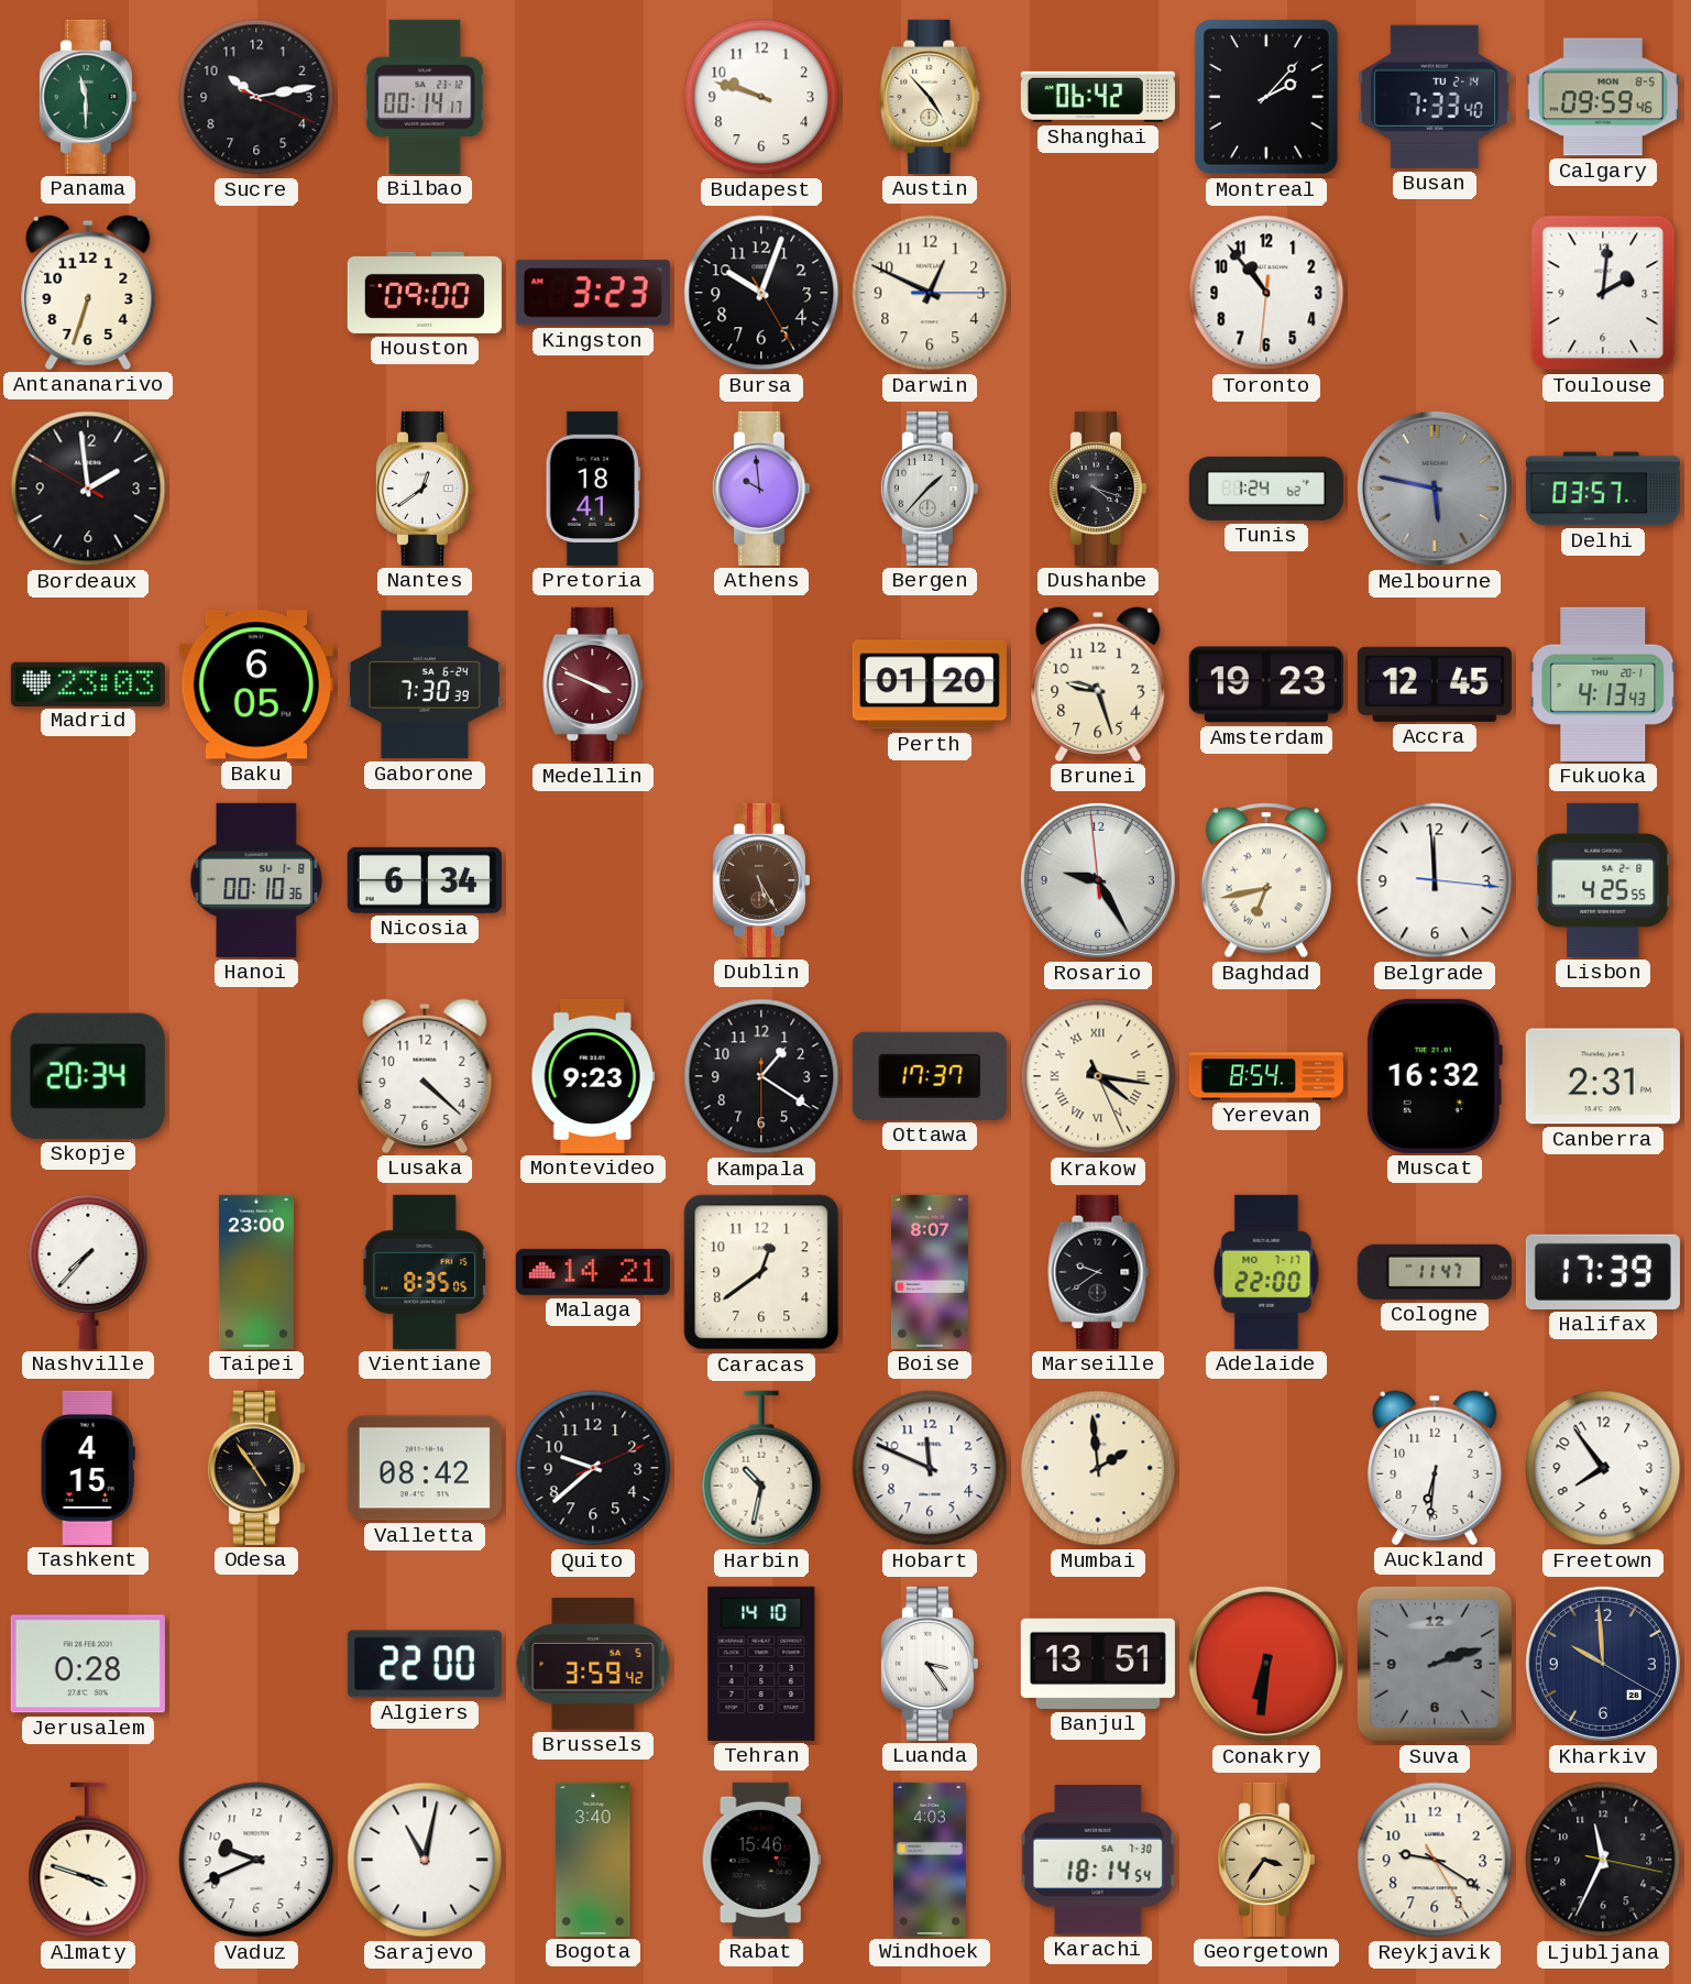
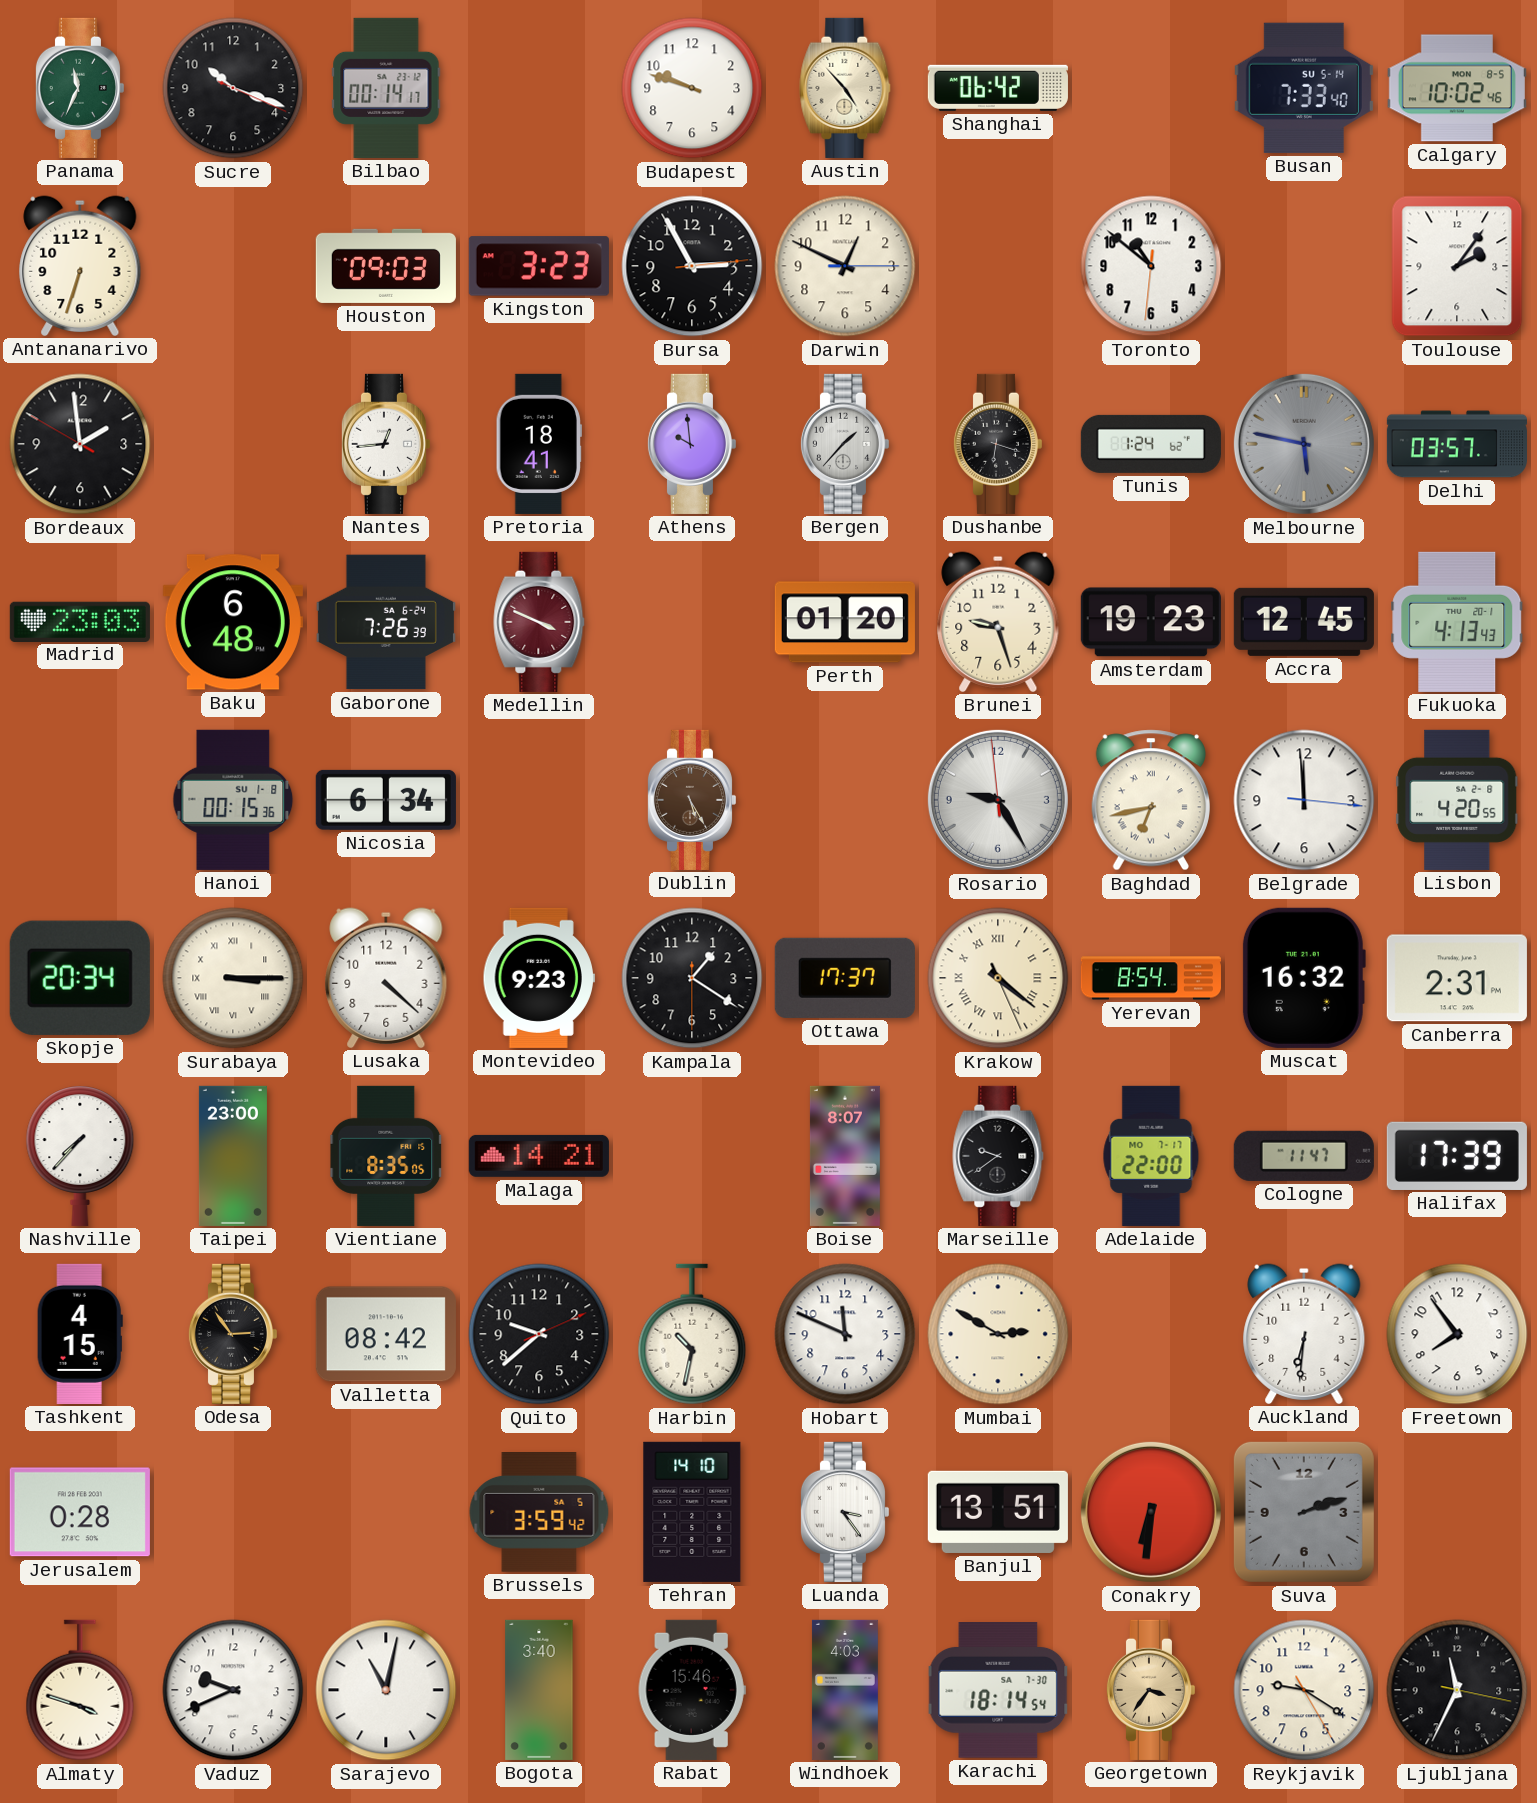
Panama: 11:30 -> 11:34
Sucre: 10:13 -> 10:18
Montreal: 2:07 -> none
Busan date: TU 2-14 -> SU 5-14
Calgary: 09:59 -> 10:02
Houston: 09:00 -> 09:03
Bursa: 10:03 -> 2:55
Toronto: 10:53 -> 10:51
Toulouse: 2:01 -> 2:06
Nantes: 12:39 -> 12:44
Dushanbe: 4:18 -> 6:18
Baku: 6:05 -> 6:48
Gaborone: 7:30 -> 7:26
Hanoi: 00:10 -> 00:15
Lisbon: 4:25 -> 4:20
Surabaya: none -> 3:15
Krakow: 4:16 -> 4:21
Caracas: 12:39 -> none
Odesa: 4:54 -> 2:54
Mumbai: 1:59 -> 2:50
Algiers: 22:00 -> none
Kharkiv: 9:59 -> none
